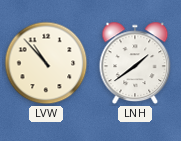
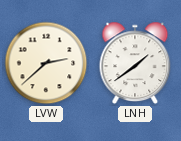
LVW: 10:53 -> 2:38
